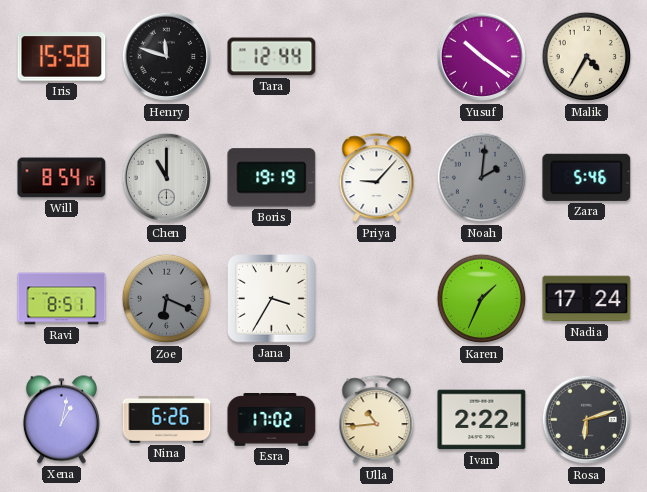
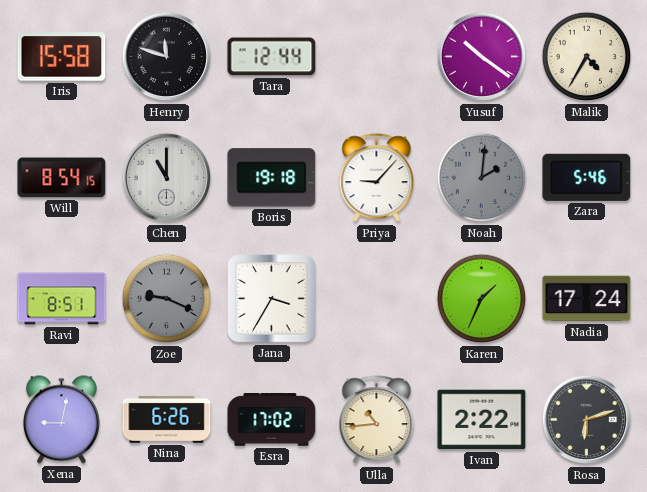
Boris: 19:19 -> 19:18
Zoe: 6:19 -> 9:19
Xena: 1:02 -> 9:02
